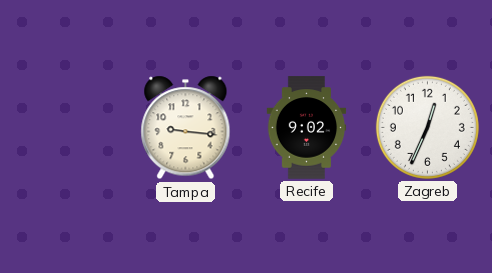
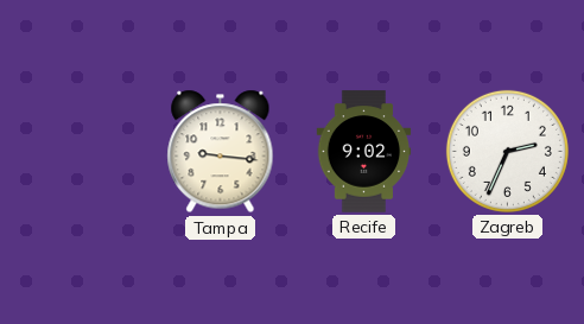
Zagreb: 12:34 -> 2:34
